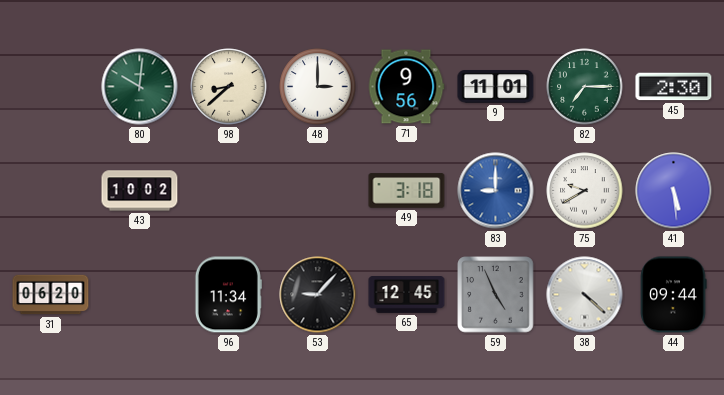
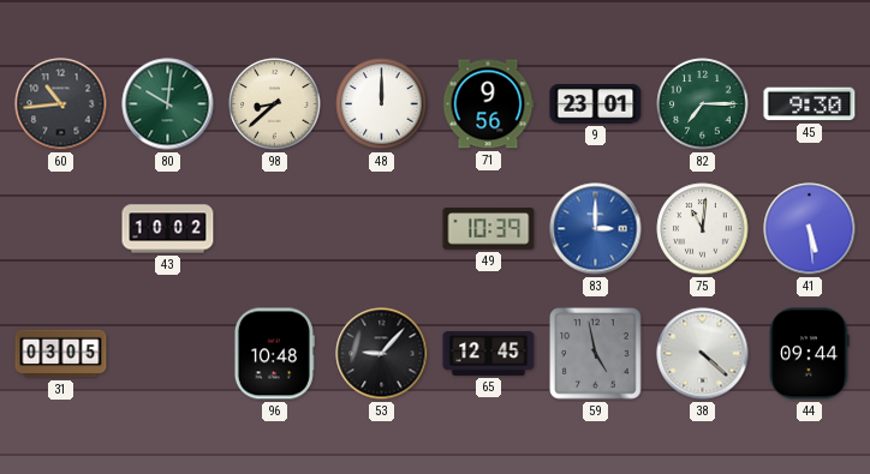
60: none -> 10:44
48: 3:00 -> 12:00
9: 11:01 -> 23:01
45: 2:30 -> 9:30
49: 3:18 -> 10:39
83: 9:00 -> 3:00
75: 9:40 -> 11:01
31: 06:20 -> 03:05
96: 11:34 -> 10:48
59: 4:56 -> 4:58
